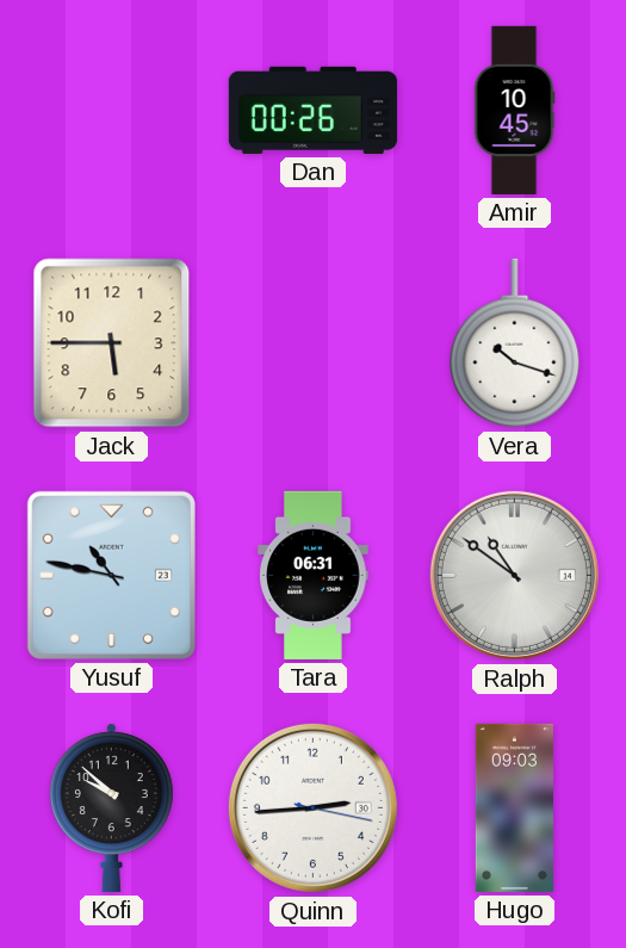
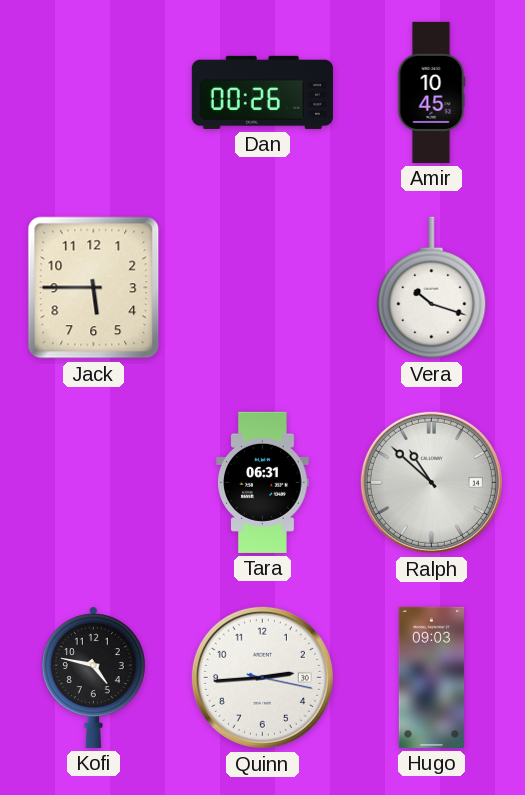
Yusuf: 10:47 -> none
Ralph: 10:51 -> 10:52
Kofi: 9:52 -> 4:47
